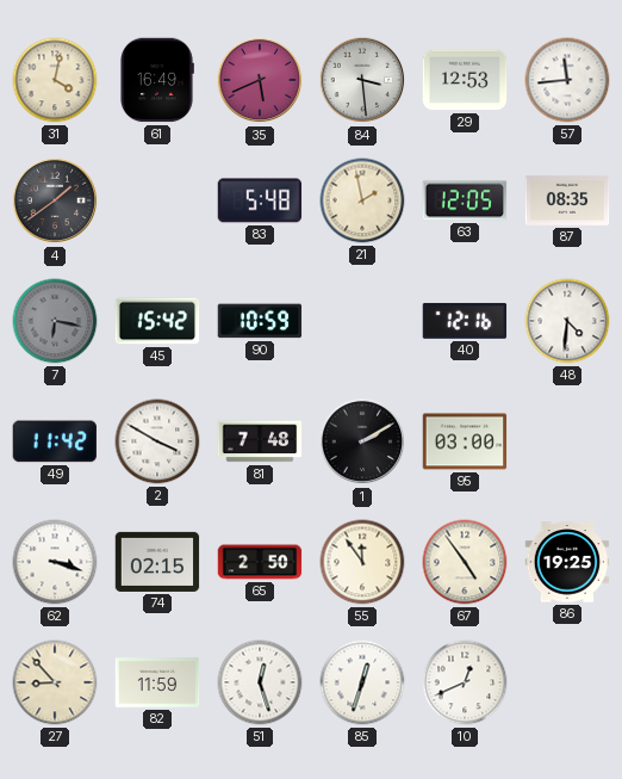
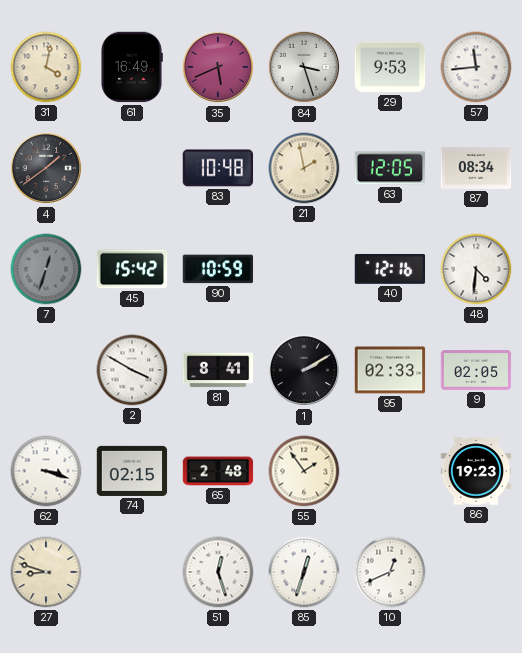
84: 3:29 -> 3:27
29: 12:53 -> 9:53
83: 5:48 -> 10:48
87: 08:35 -> 08:34
7: 6:17 -> 12:33
49: 11:42 -> none
81: 7:48 -> 8:41
95: 03:00 -> 02:33
9: none -> 02:05
65: 2:50 -> 2:48
55: 11:54 -> 1:54
67: 4:54 -> none
86: 19:25 -> 19:23
27: 8:53 -> 8:48
82: 11:59 -> none
